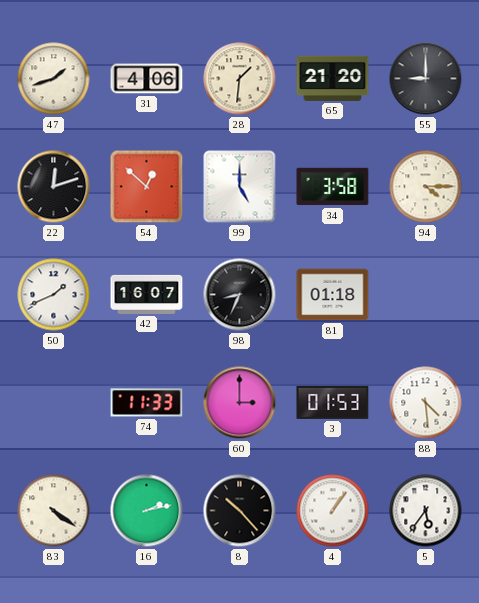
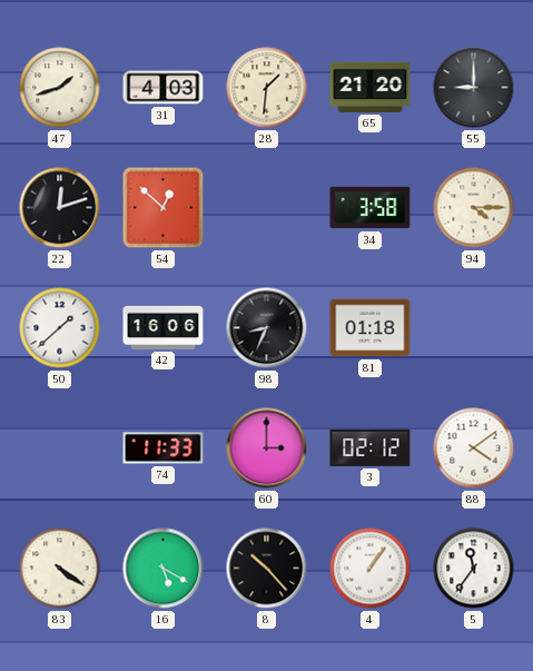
31: 4:06 -> 4:03
99: 5:00 -> none
50: 1:41 -> 1:38
42: 16:07 -> 16:06
3: 01:53 -> 02:12
88: 4:29 -> 4:09
16: 2:13 -> 5:20
5: 5:36 -> 11:36
